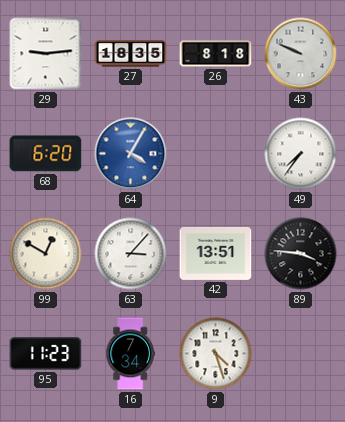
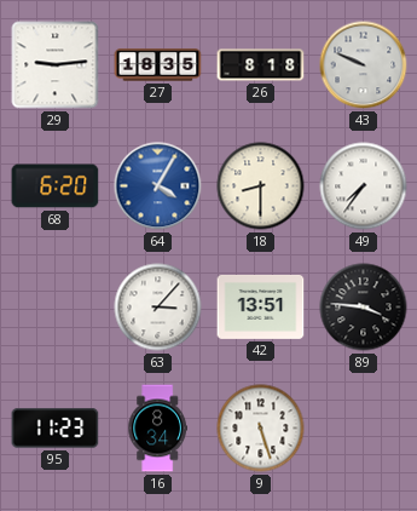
18: none -> 8:30
99: 12:50 -> none
16: 7:34 -> 8:34
9: 4:27 -> 5:27
